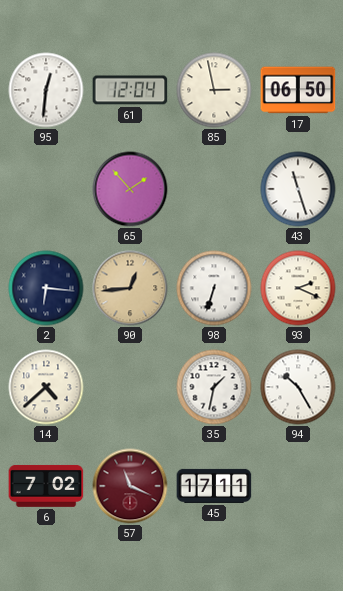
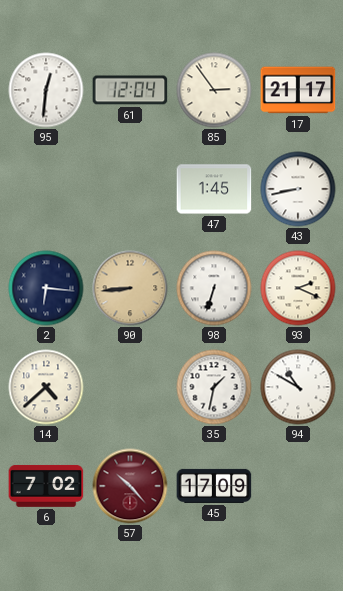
85: 2:58 -> 2:54
17: 06:50 -> 21:17
65: 1:53 -> none
47: none -> 1:45
43: 11:27 -> 8:43
90: 12:44 -> 8:44
94: 10:25 -> 10:50
57: 11:19 -> 10:23
45: 17:11 -> 17:09
